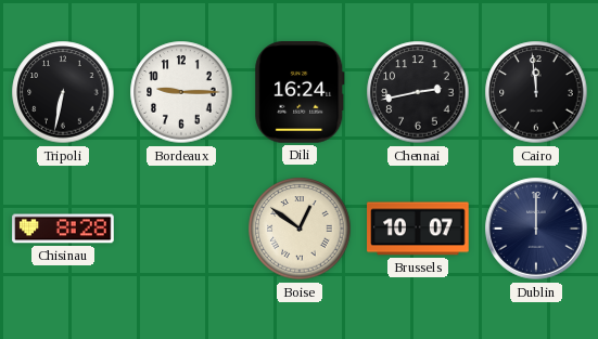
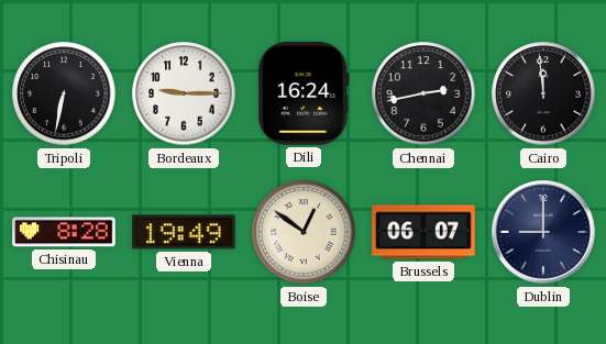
Vienna: none -> 19:49
Brussels: 10:07 -> 06:07
Dublin: 12:00 -> 9:00
